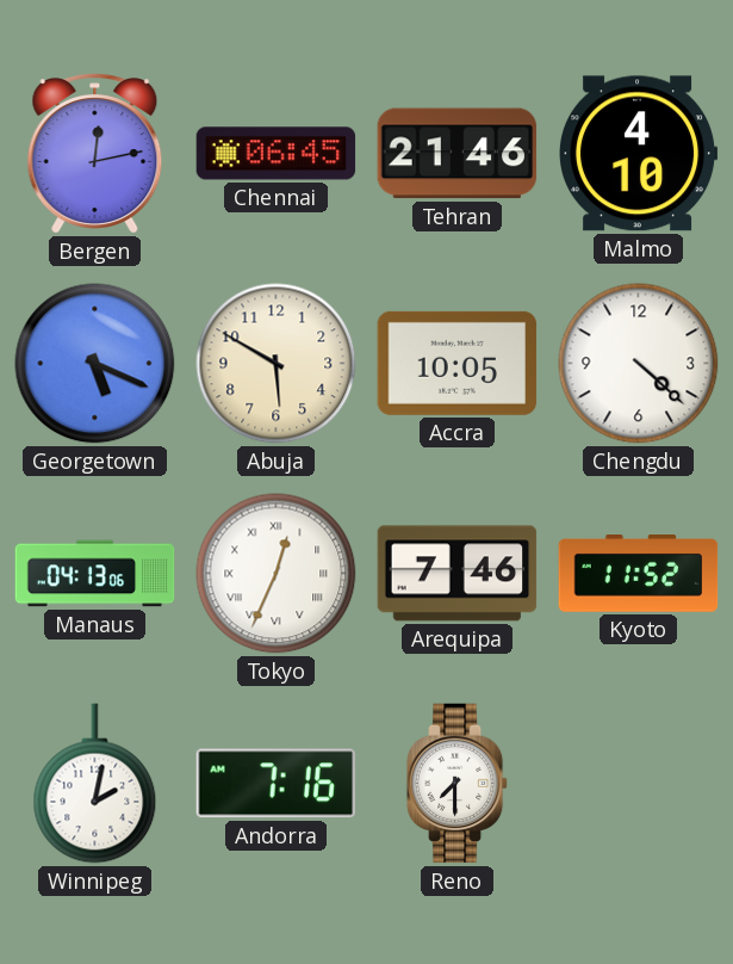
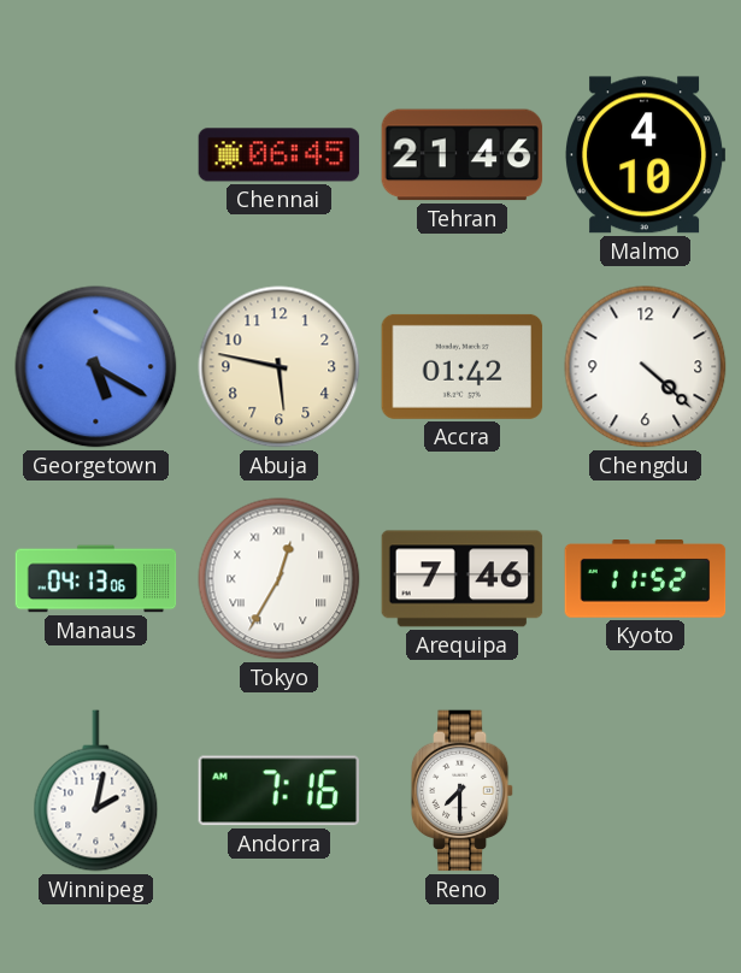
Bergen: 12:13 -> none
Georgetown: 5:19 -> 5:20
Abuja: 5:50 -> 5:47
Accra: 10:05 -> 01:42
Tokyo: 12:34 -> 12:35
